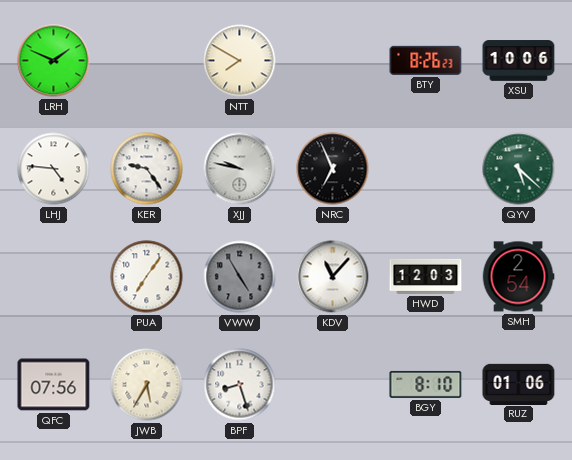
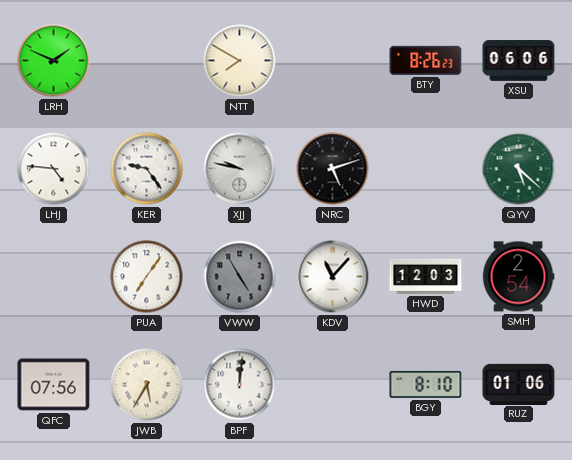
XSU: 10:06 -> 06:06
NRC: 6:56 -> 5:12
BPF: 8:27 -> 12:01
